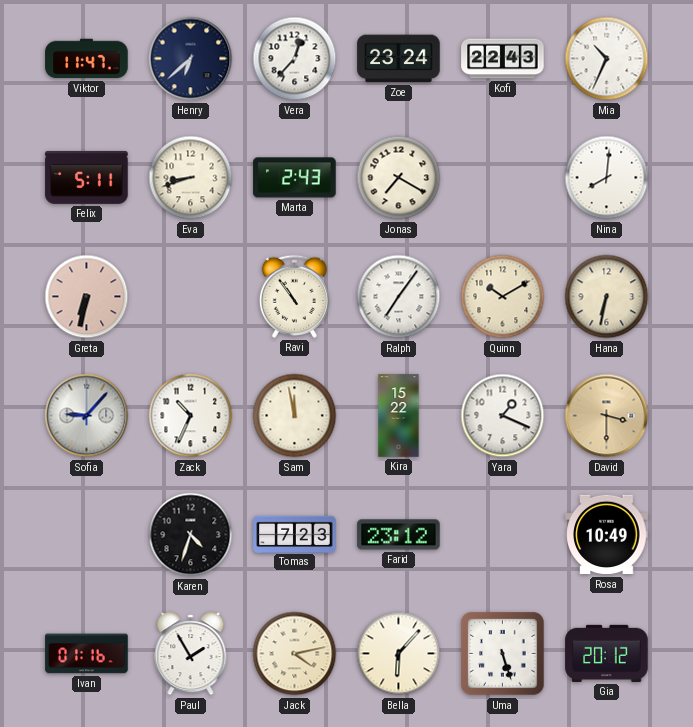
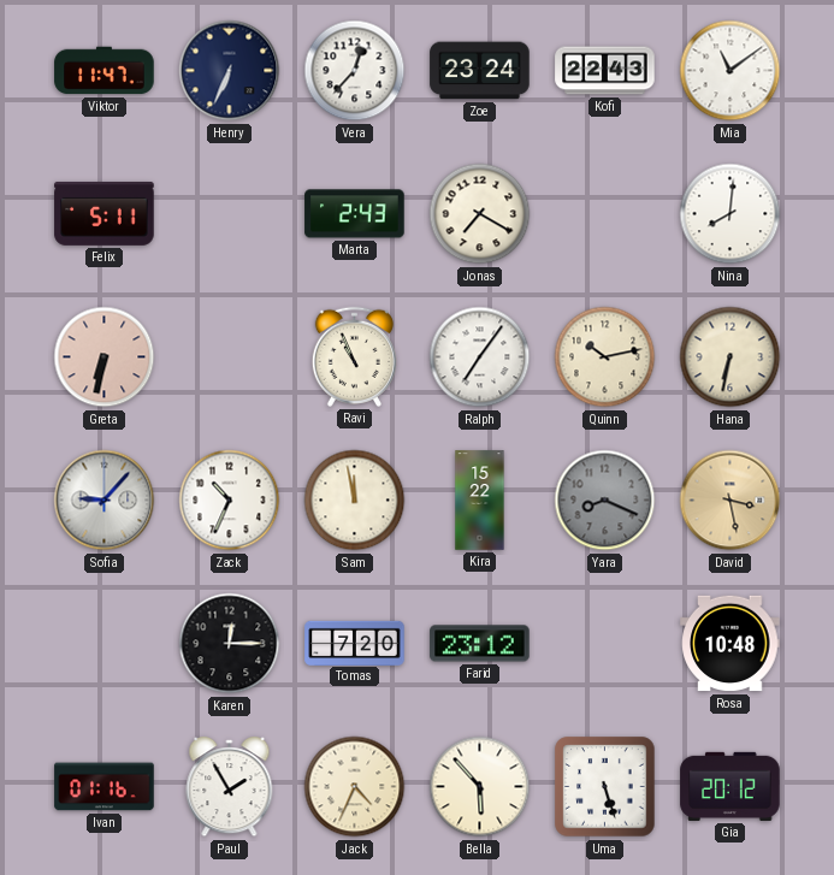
Henry: 6:38 -> 6:34
Mia: 10:34 -> 11:09
Eva: 8:42 -> none
Ravi: 10:54 -> 10:56
Quinn: 10:10 -> 10:13
Yara: 1:19 -> 8:19
Yara dial: white -> grey
David: 3:30 -> 3:28
Karen: 4:33 -> 12:15
Tomas: 7:23 -> 7:20
Rosa: 10:49 -> 10:48
Jack: 4:13 -> 4:34
Bella: 6:07 -> 5:53
